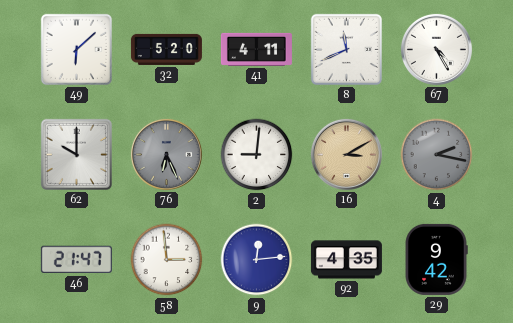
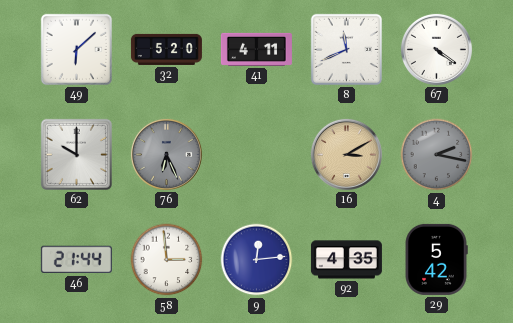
67: 4:25 -> 4:21
2: 9:01 -> none
46: 21:47 -> 21:44
29: 9:42 -> 5:42
